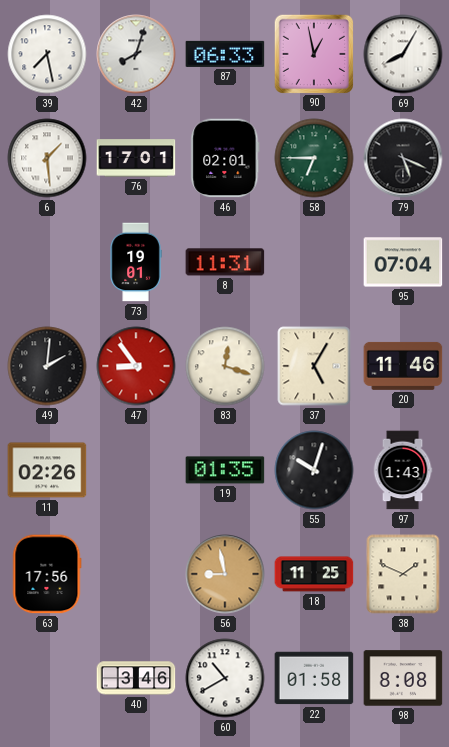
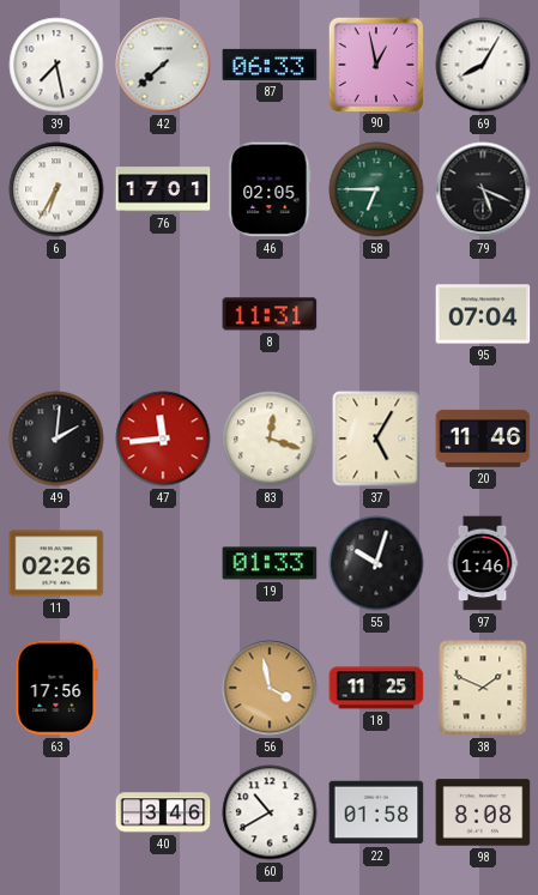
42: 8:03 -> 7:38
6: 1:29 -> 6:35
46: 02:01 -> 02:05
73: 19:01 -> none
47: 8:54 -> 11:44
19: 01:35 -> 01:33
97: 1:43 -> 1:46
56: 8:58 -> 3:58
